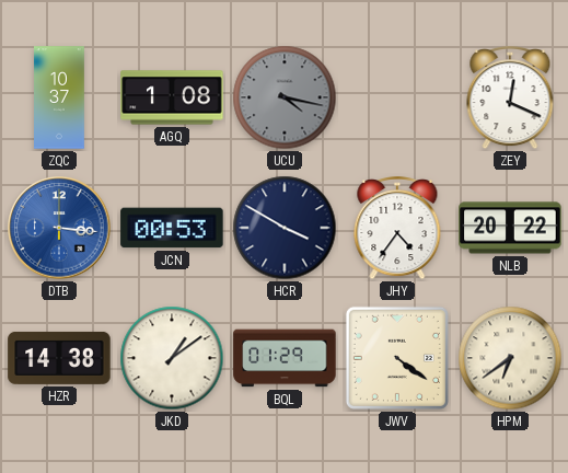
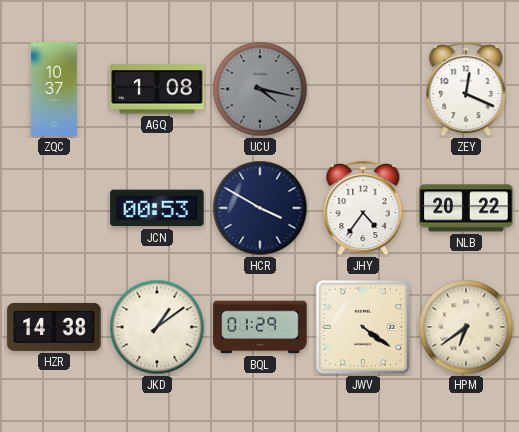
DTB: 3:16 -> none
